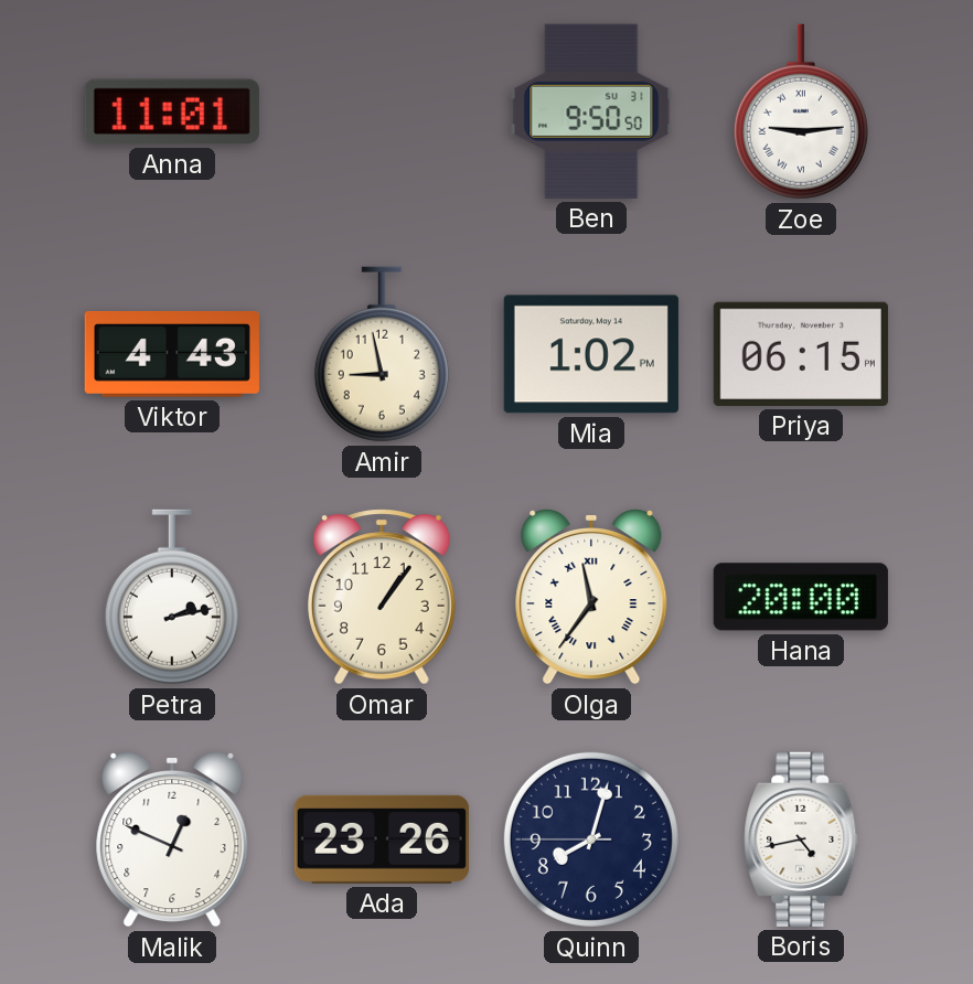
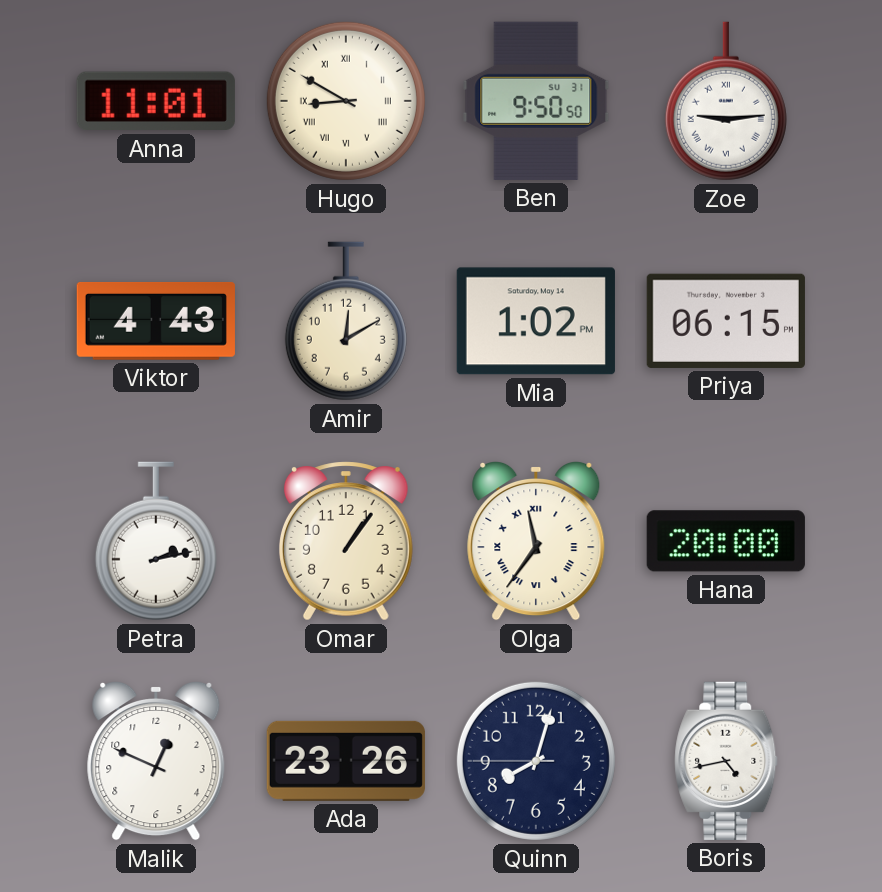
Hugo: none -> 8:50
Amir: 8:58 -> 12:10
